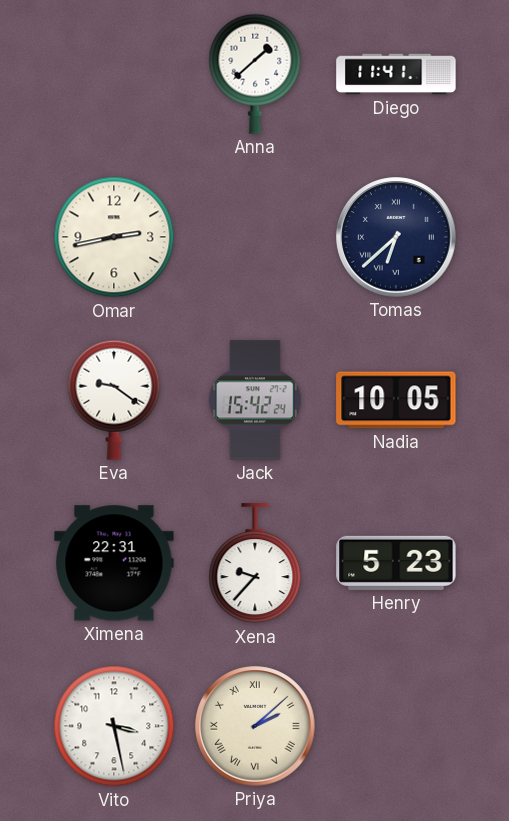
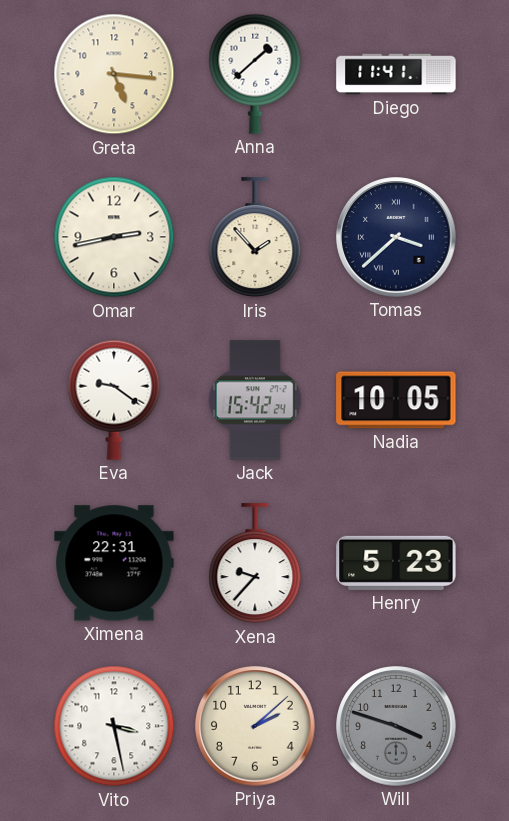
Greta: none -> 5:16
Iris: none -> 1:53
Tomas: 6:38 -> 3:38
Priya numerals: Roman -> Arabic
Will: none -> 3:48
